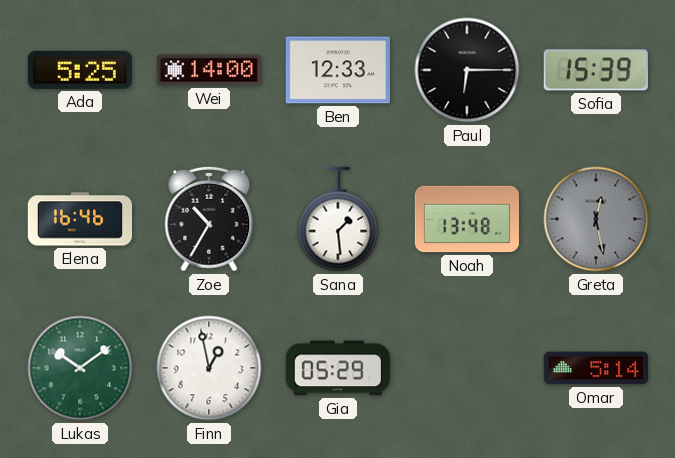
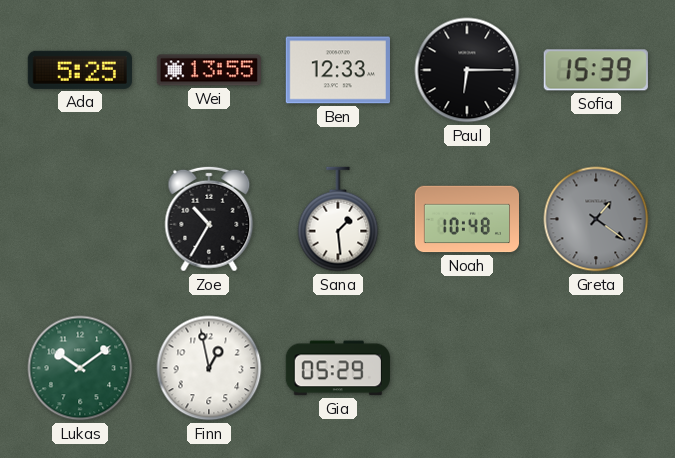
Wei: 14:00 -> 13:55
Elena: 16:46 -> none
Noah: 13:48 -> 10:48
Greta: 12:28 -> 1:21
Omar: 5:14 -> none
